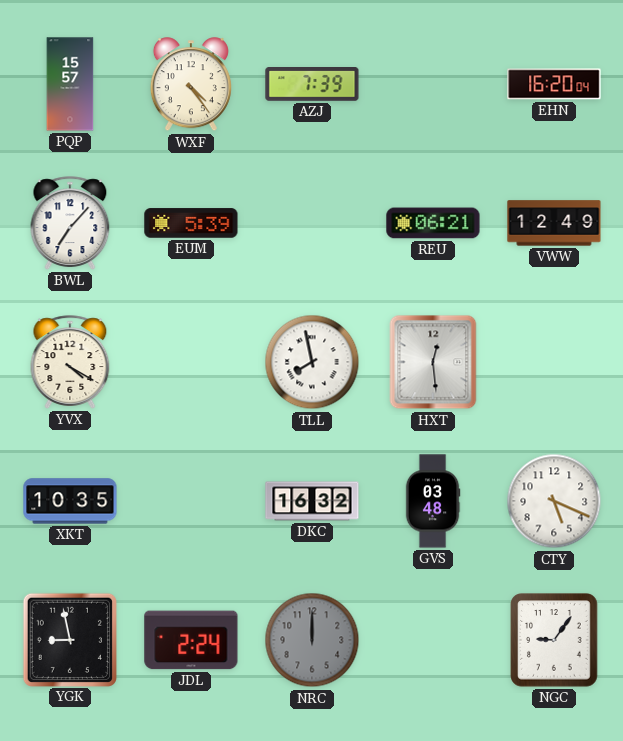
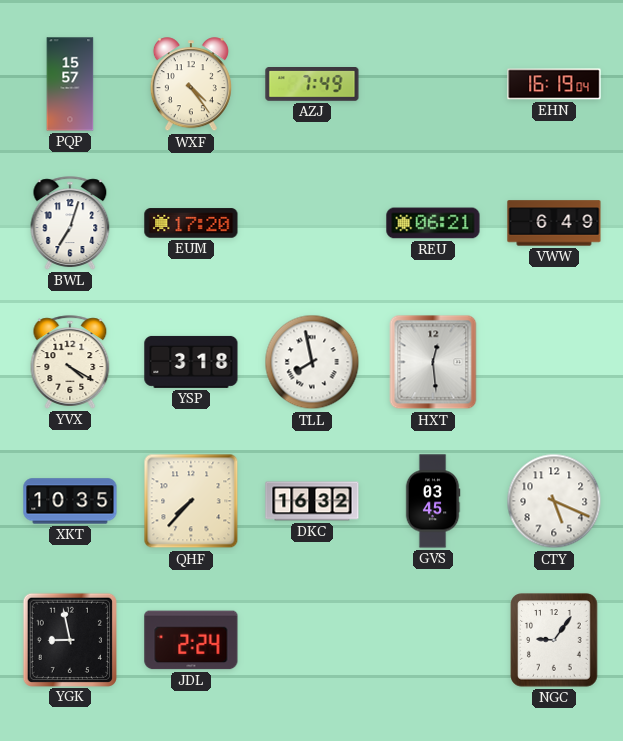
AZJ: 7:39 -> 7:49
EHN: 16:20 -> 16:19
BWL: 7:07 -> 7:03
EUM: 5:39 -> 17:20
VWW: 12:49 -> 6:49
YSP: none -> 3:18
QHF: none -> 7:37
GVS: 03:48 -> 03:45
NRC: 12:00 -> none
